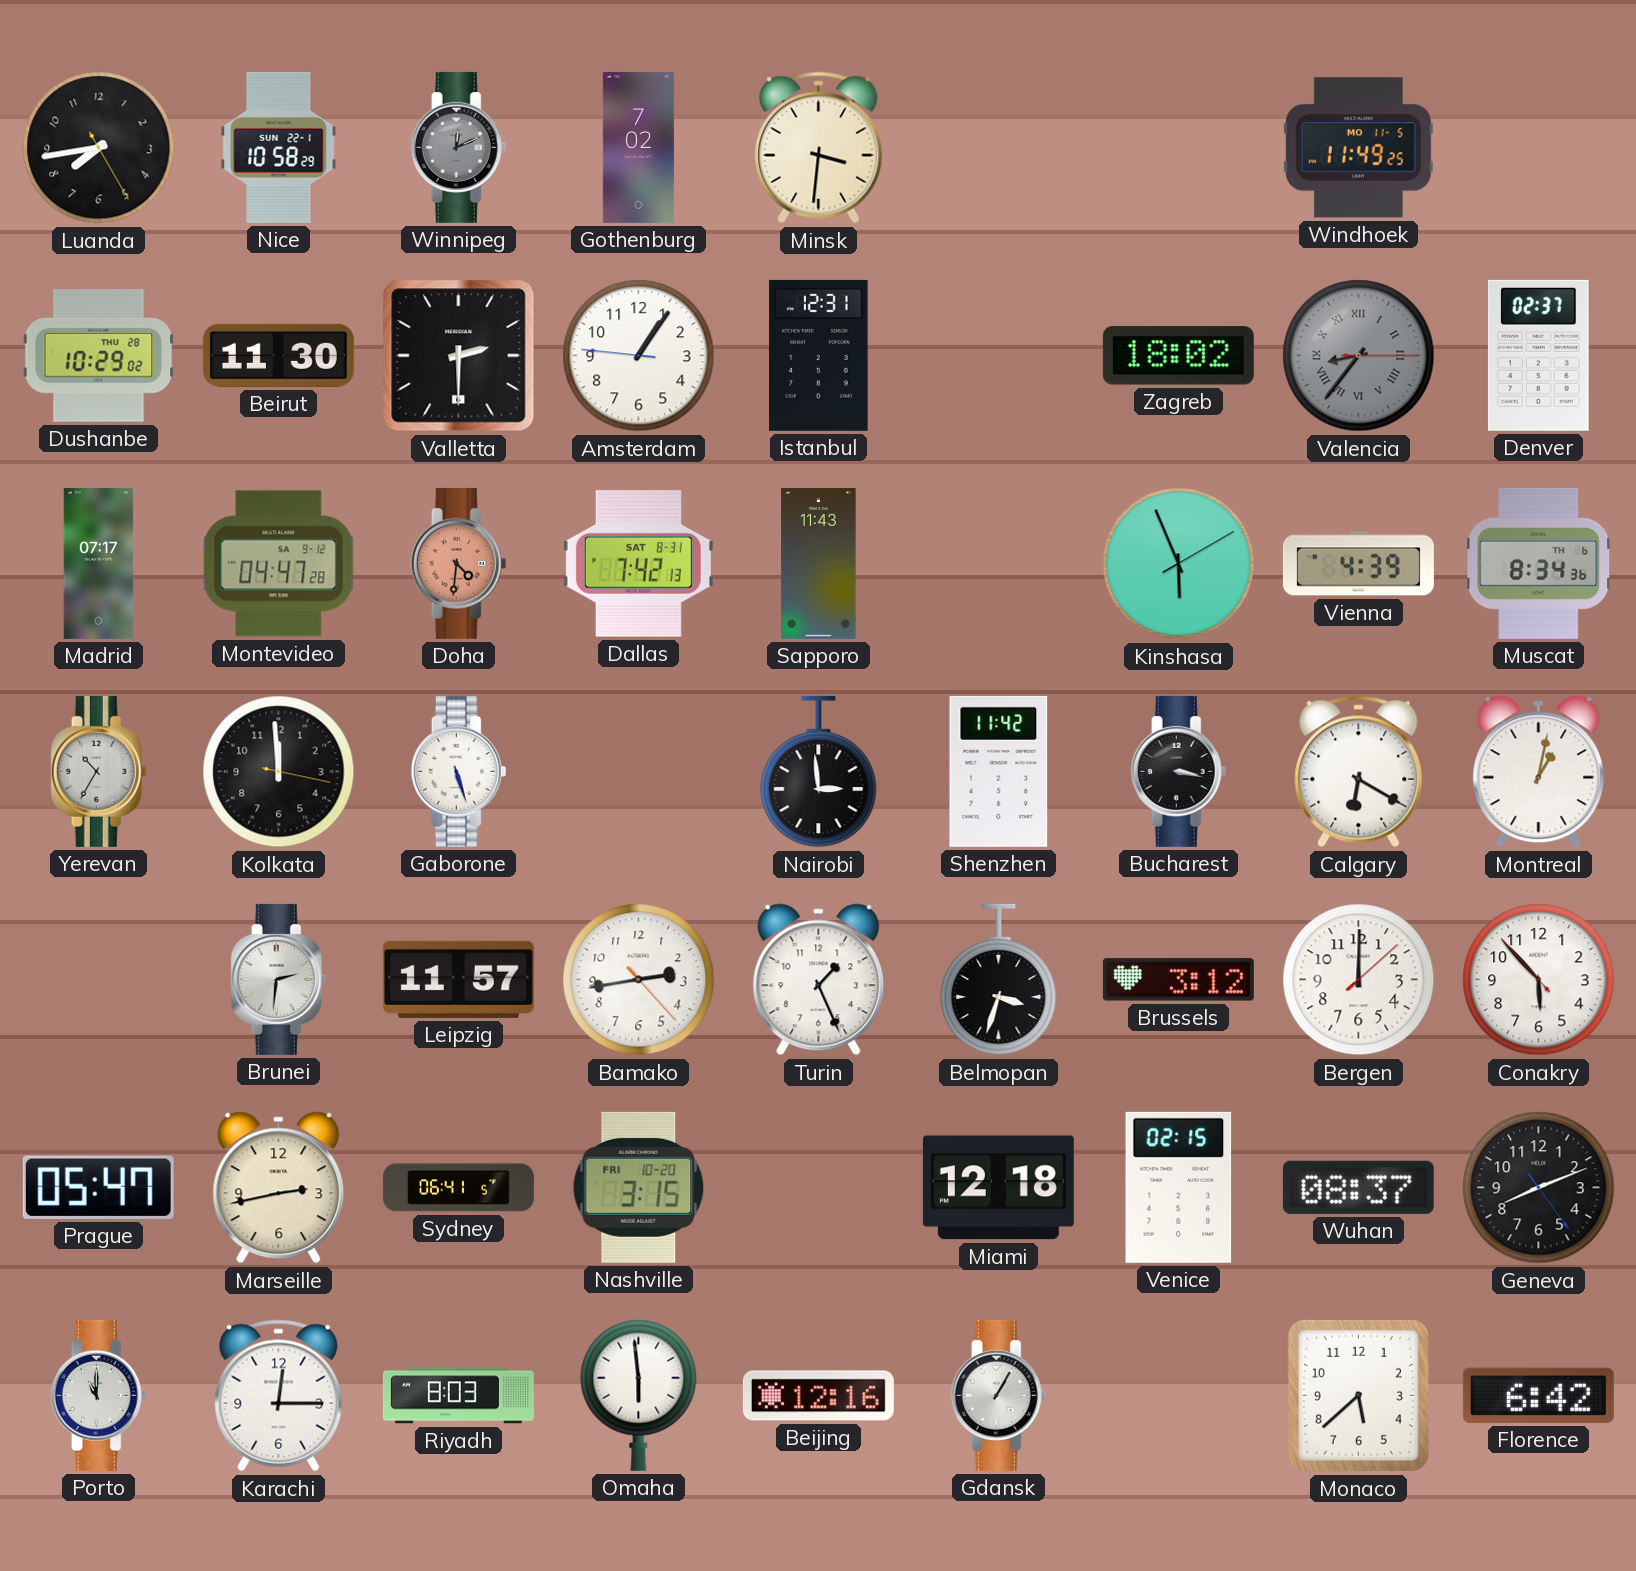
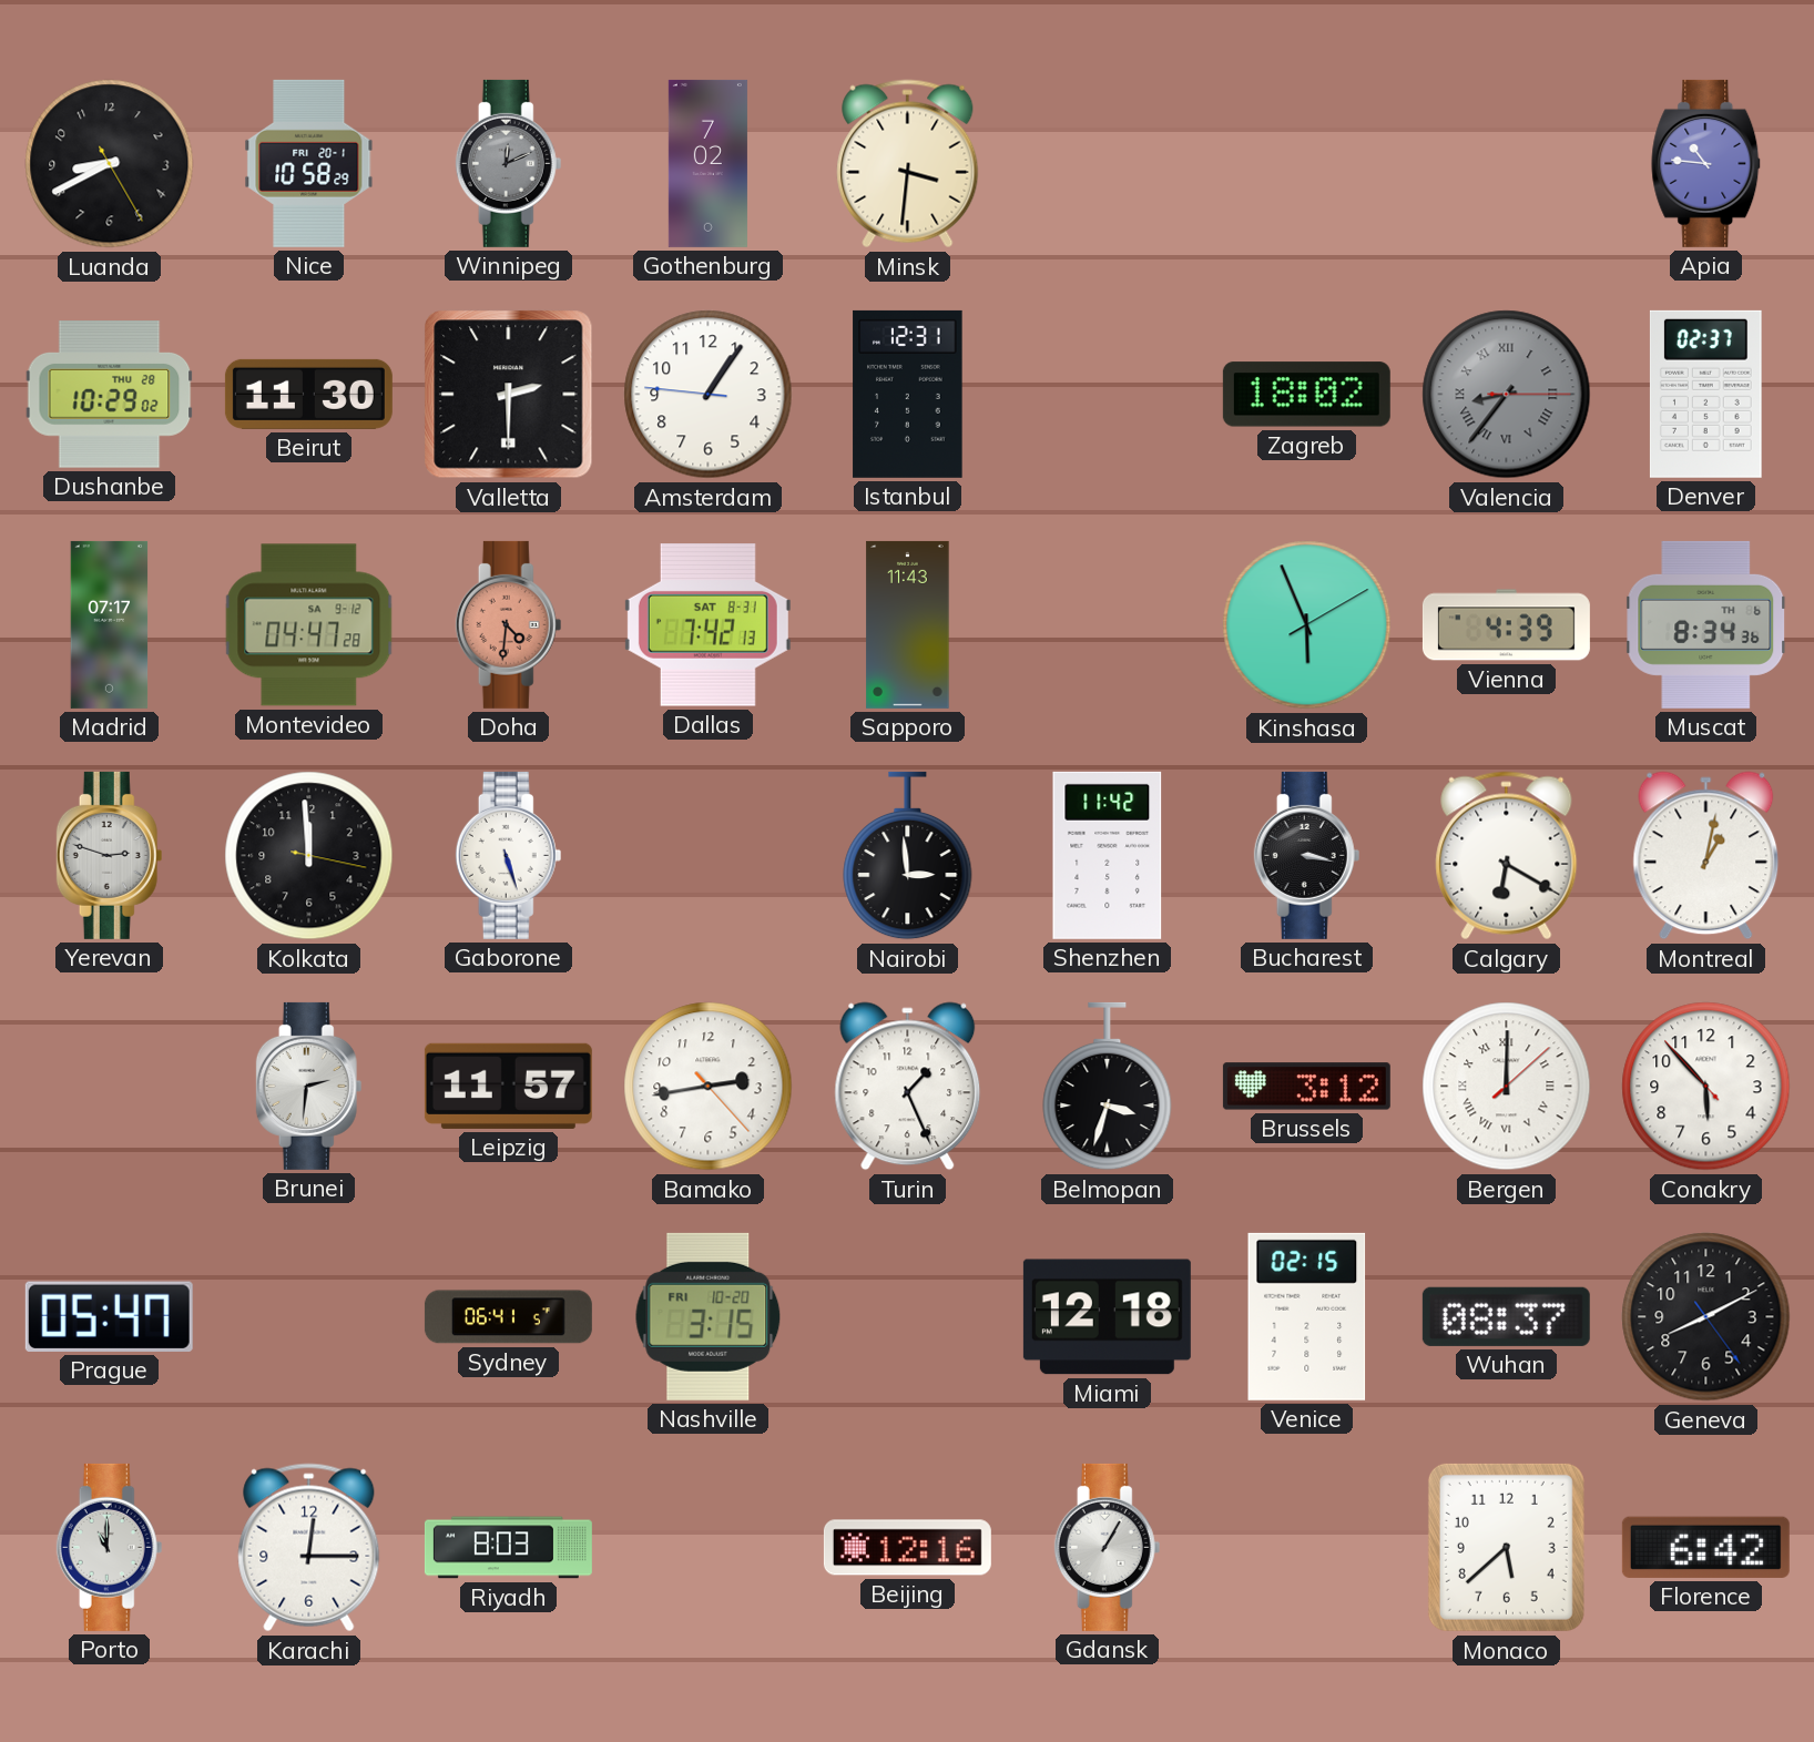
Luanda: 7:43 -> 8:40
Nice date: SUN 22-1 -> FRI 20-1
Windhoek: 11:49 -> none
Apia: none -> 10:46
Yerevan: 10:35 -> 2:48
Bergen numerals: Arabic -> Roman
Marseille: 2:43 -> none
Geneva: 8:11 -> 8:10
Omaha: 5:59 -> none
